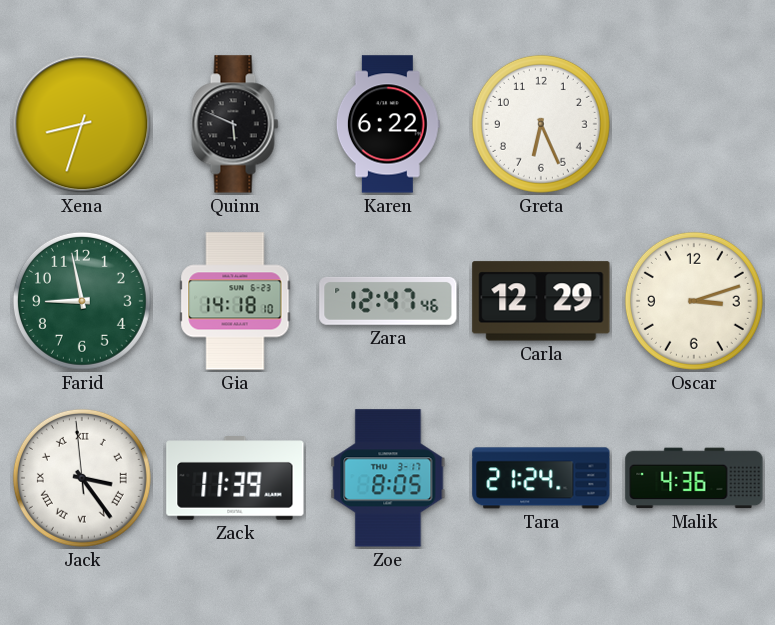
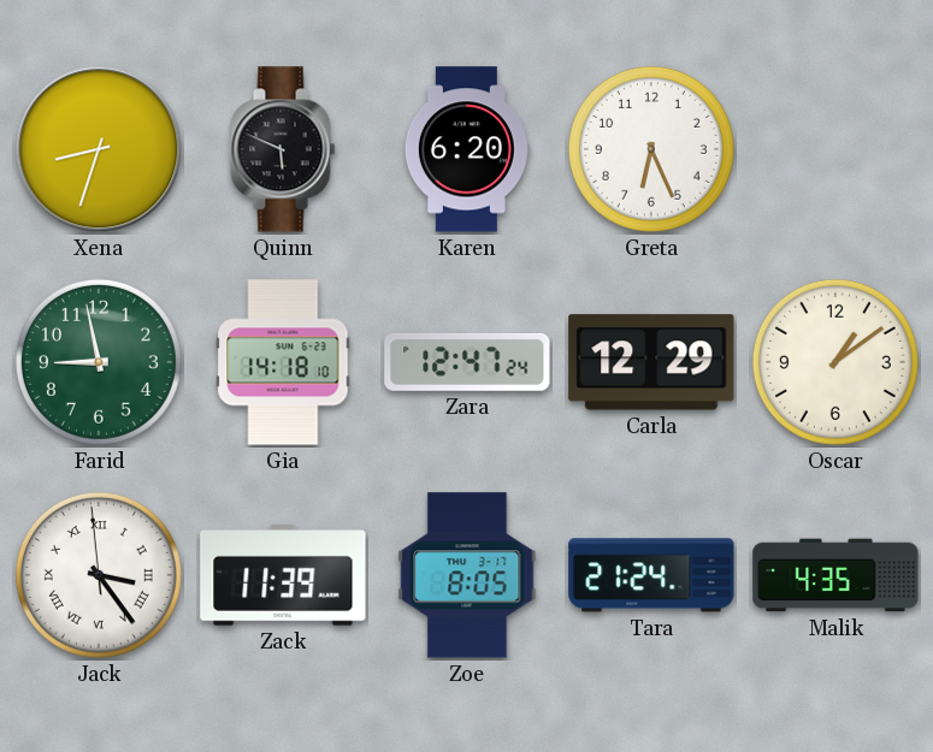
Karen: 6:22 -> 6:20
Zara: 12:47:46 -> 12:47:24
Oscar: 3:12 -> 1:09
Malik: 4:36 -> 4:35
